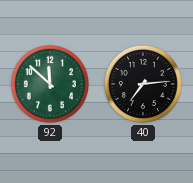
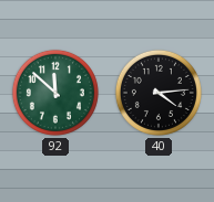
40: 7:14 -> 4:14
